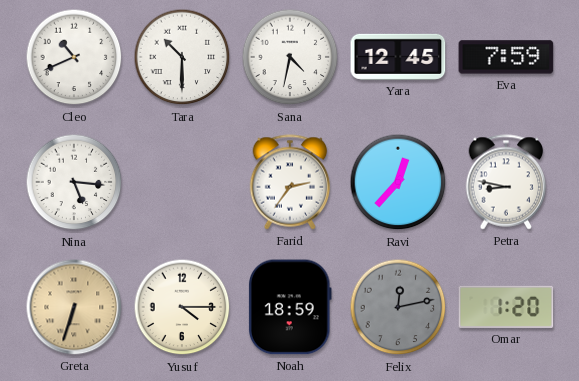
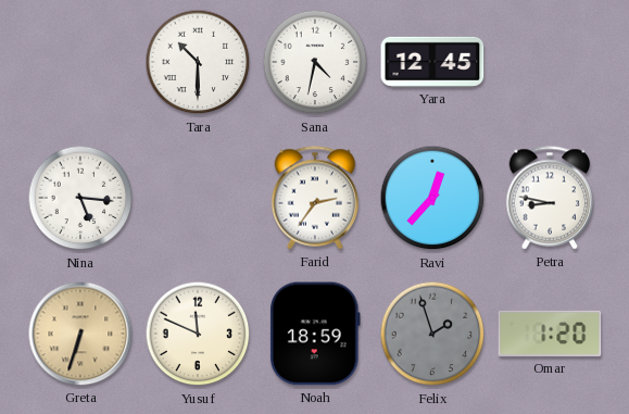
Cleo: 10:41 -> none
Eva: 7:59 -> none
Yusuf: 4:15 -> 11:49
Felix: 12:13 -> 1:57
